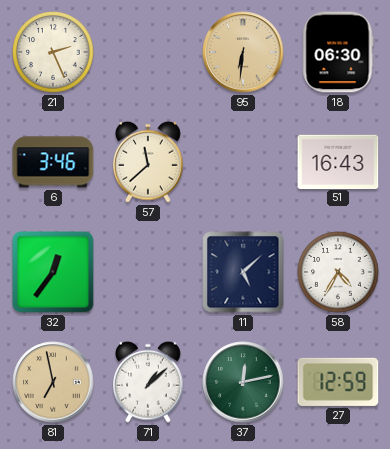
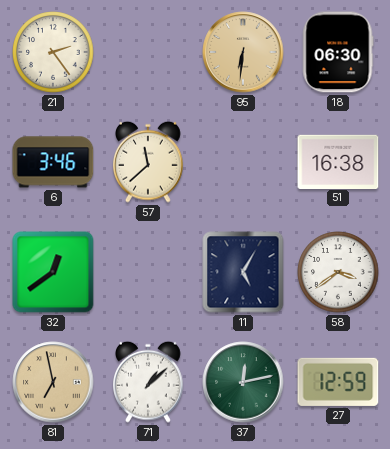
21: 2:26 -> 2:24
51: 16:43 -> 16:38
32: 12:36 -> 12:39
11: 5:08 -> 5:05
58: 4:35 -> 3:39
